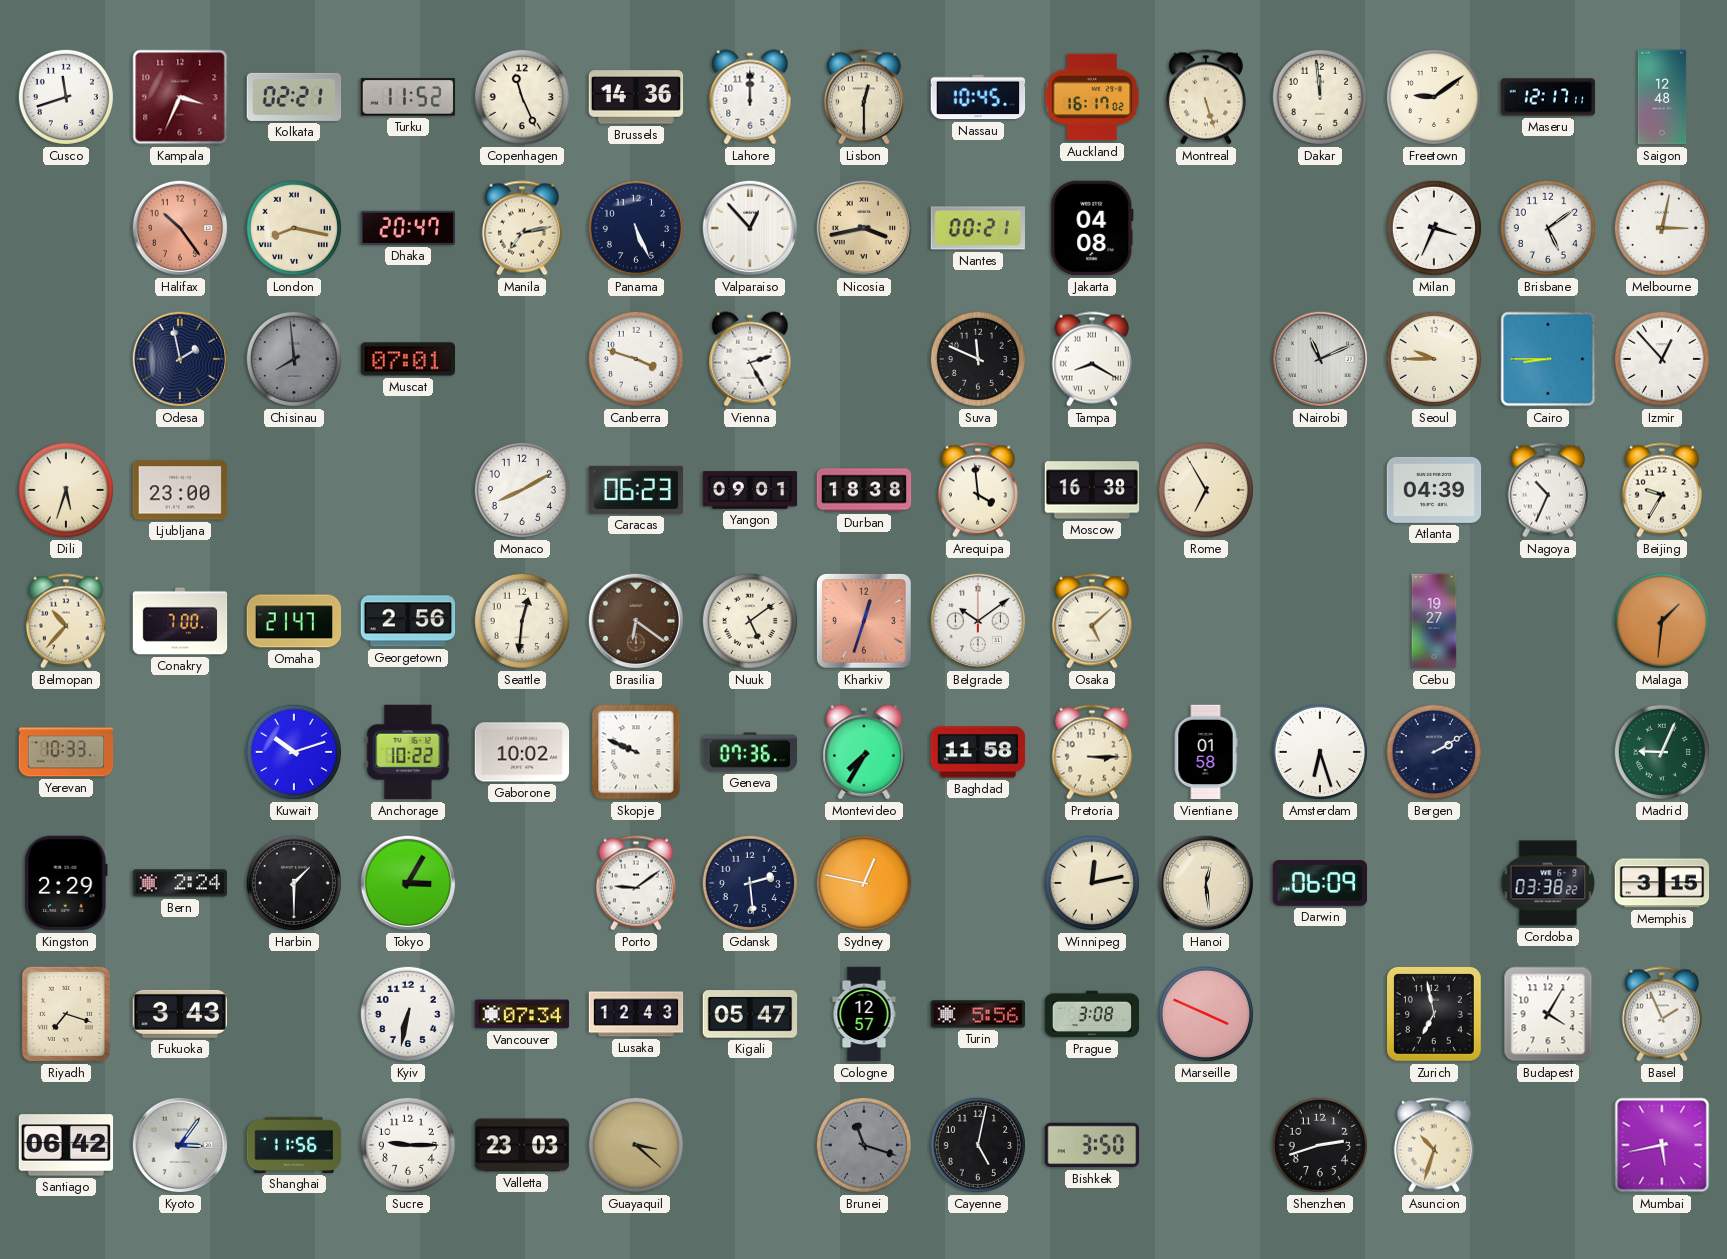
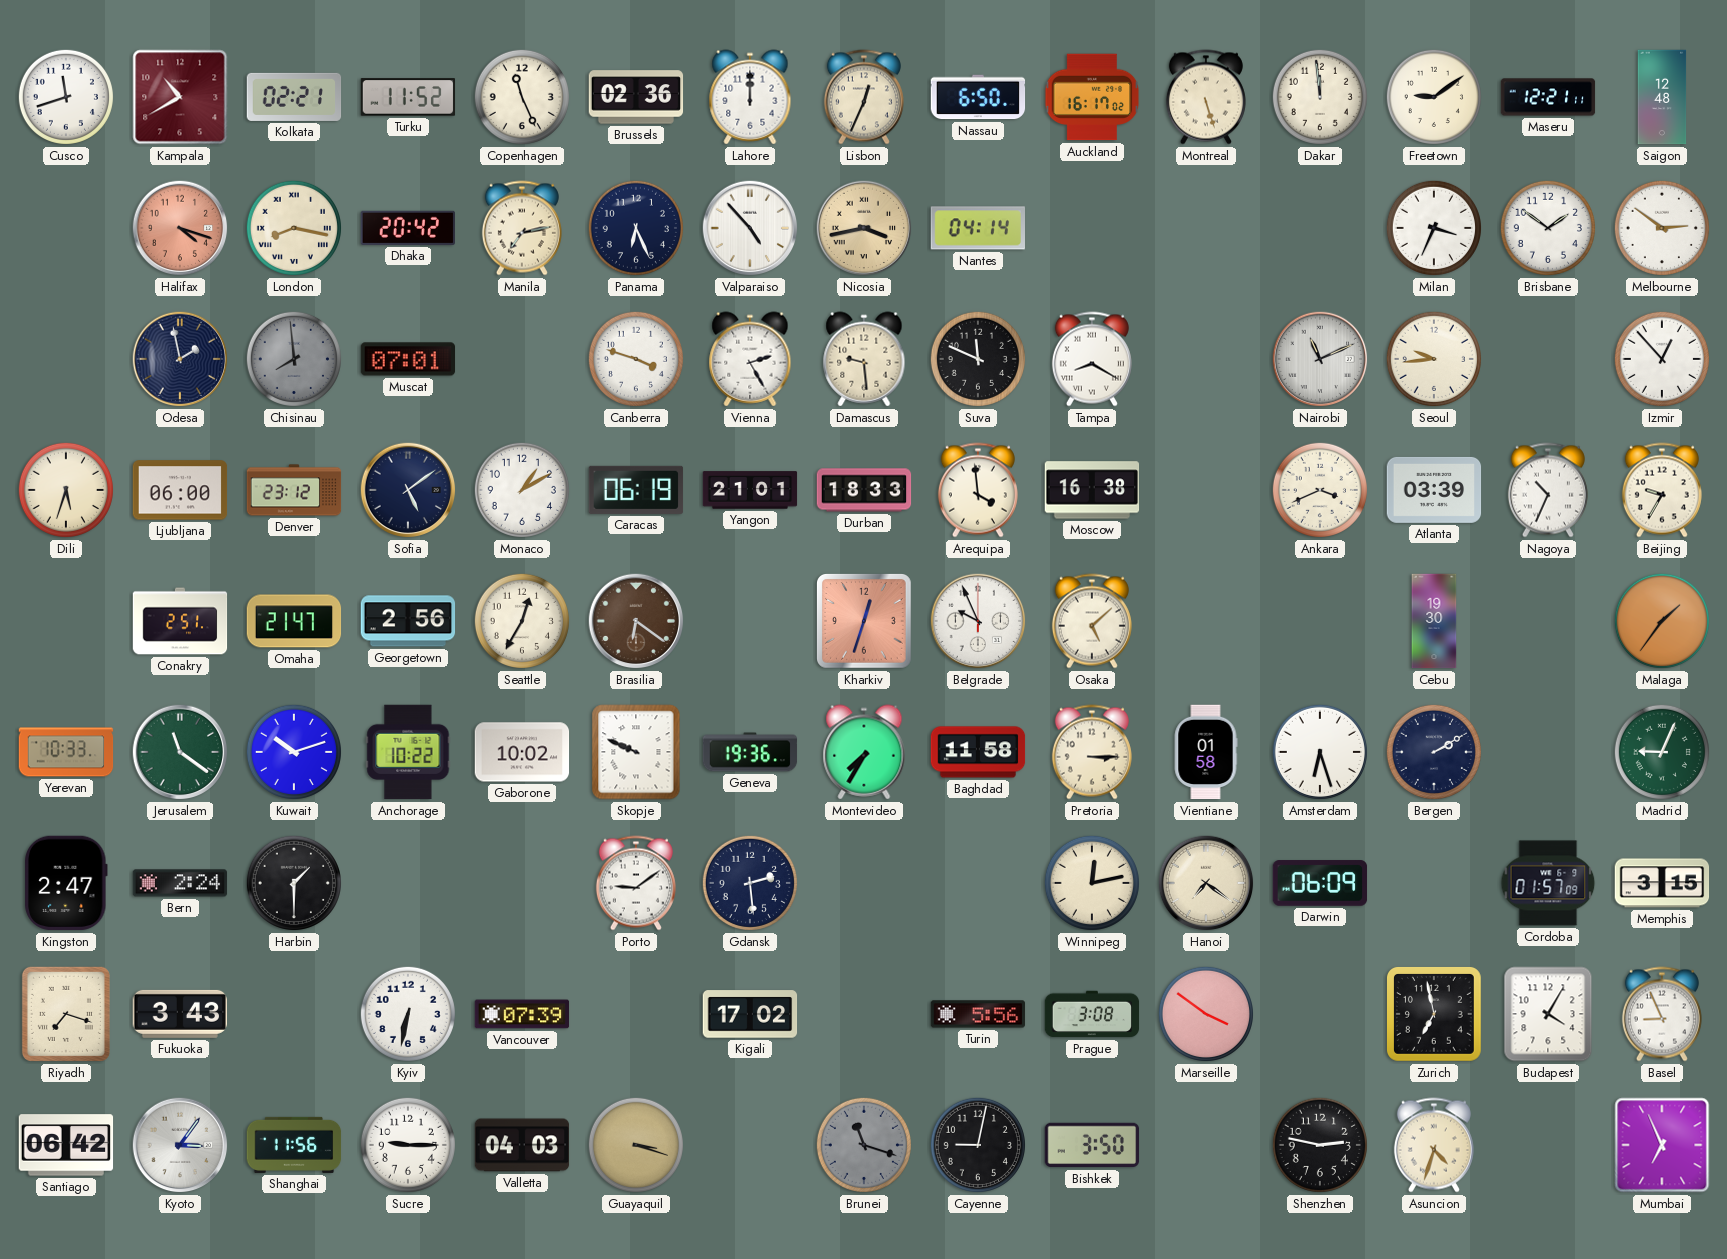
Kampala: 3:34 -> 10:40
Brussels: 14:36 -> 02:36
Lisbon: 12:30 -> 12:34
Nassau: 10:45 -> 6:50
Maseru: 12:17 -> 12:21
Halifax: 10:24 -> 4:18
Dhaka: 20:47 -> 20:42
Panama: 5:26 -> 6:26
Valparaiso: 12:53 -> 4:53
Nantes: 00:21 -> 04:14
Jakarta: 04:08 -> none
Brisbane: 5:09 -> 1:51
Melbourne: 3:02 -> 2:51
Damascus: none -> 9:29
Seoul: 9:45 -> 9:44
Cairo: 8:45 -> none
Ljubljana: 23:00 -> 06:00
Denver: none -> 23:12
Sofia: none -> 5:09
Monaco: 8:10 -> 1:10
Caracas: 06:23 -> 06:19
Yangon: 09:01 -> 21:01
Durban: 18:38 -> 18:33
Rome: 6:55 -> none
Ankara: none -> 3:41
Atlanta: 04:39 -> 03:39
Belmopan: 10:37 -> none
Conakry: 7:00 -> 2:51
Seattle: 12:31 -> 12:35
Nuuk: 5:09 -> none
Belgrade: 10:09 -> 9:56
Cebu: 19:27 -> 19:30
Malaga: 1:31 -> 1:36
Jerusalem: none -> 11:21
Geneva: 07:36 -> 19:36
Kingston: 2:29 -> 2:47
Tokyo: 3:05 -> none
Sydney: 12:47 -> none
Hanoi: 12:29 -> 7:21
Cordoba: 03:38 -> 01:57
Vancouver: 07:34 -> 07:39
Lusaka: 12:43 -> none
Kigali: 05:47 -> 17:02
Cologne: 12:57 -> none
Marseille: 3:49 -> 3:51
Basel: 1:56 -> 8:56
Valletta: 23:03 -> 04:03
Guayaquil: 3:22 -> 3:18
Cayenne: 5:02 -> 9:02
Shenzhen: 2:42 -> 2:47
Asuncion: 10:33 -> 4:33
Mumbai: 5:43 -> 6:56
